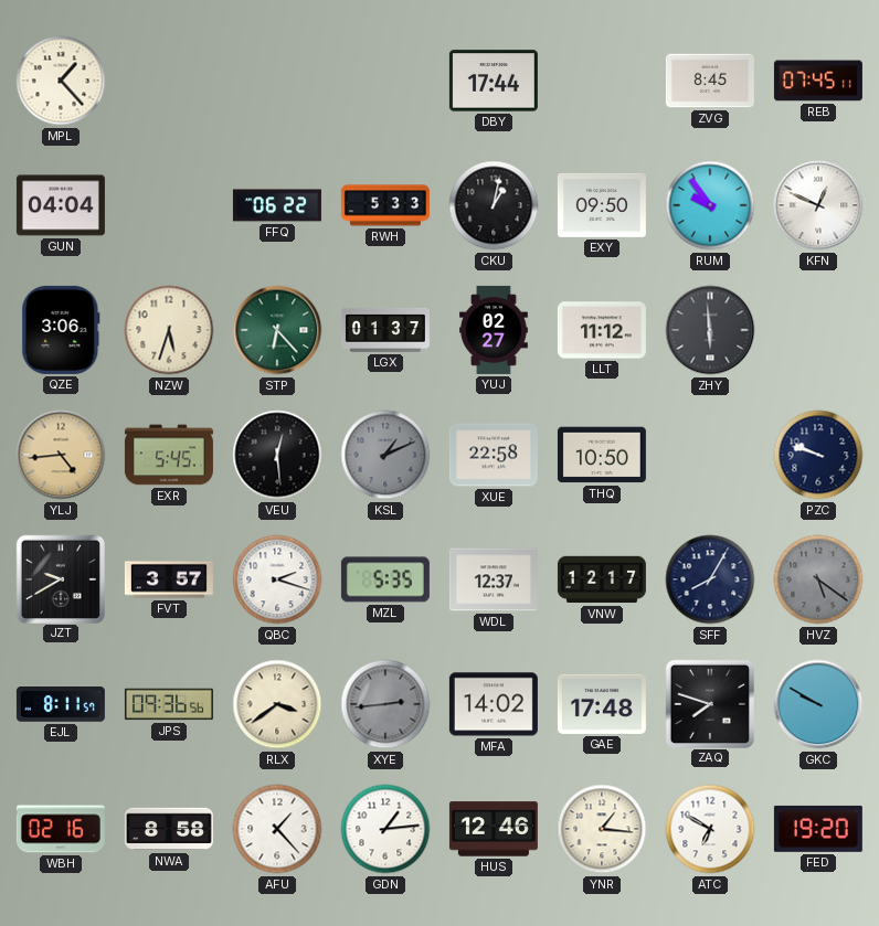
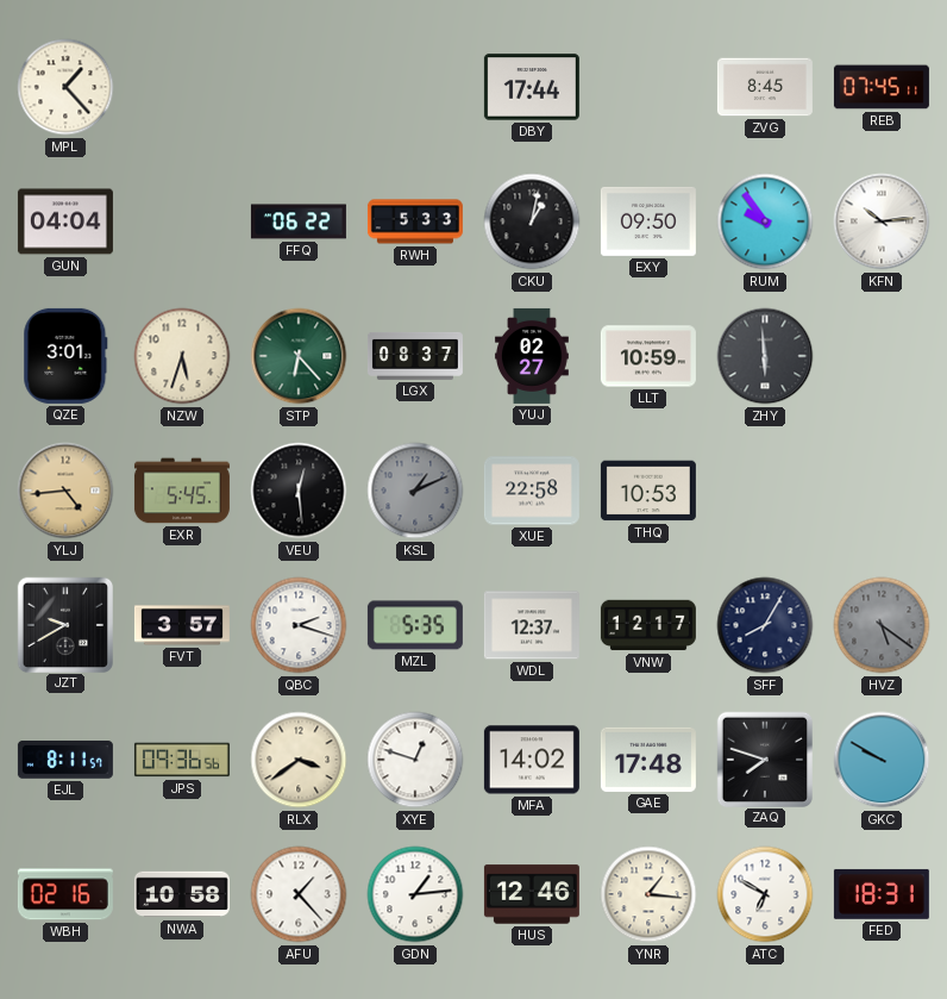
KFN: 12:49 -> 10:14
QZE: 3:06 -> 3:01
LGX: 01:37 -> 08:37
LLT: 11:12 -> 10:59
THQ: 10:50 -> 10:53
PZC: 9:48 -> none
XYE: 2:44 -> 12:48
XYE dial: grey -> white
NWA: 8:58 -> 10:58
FED: 19:20 -> 18:31
